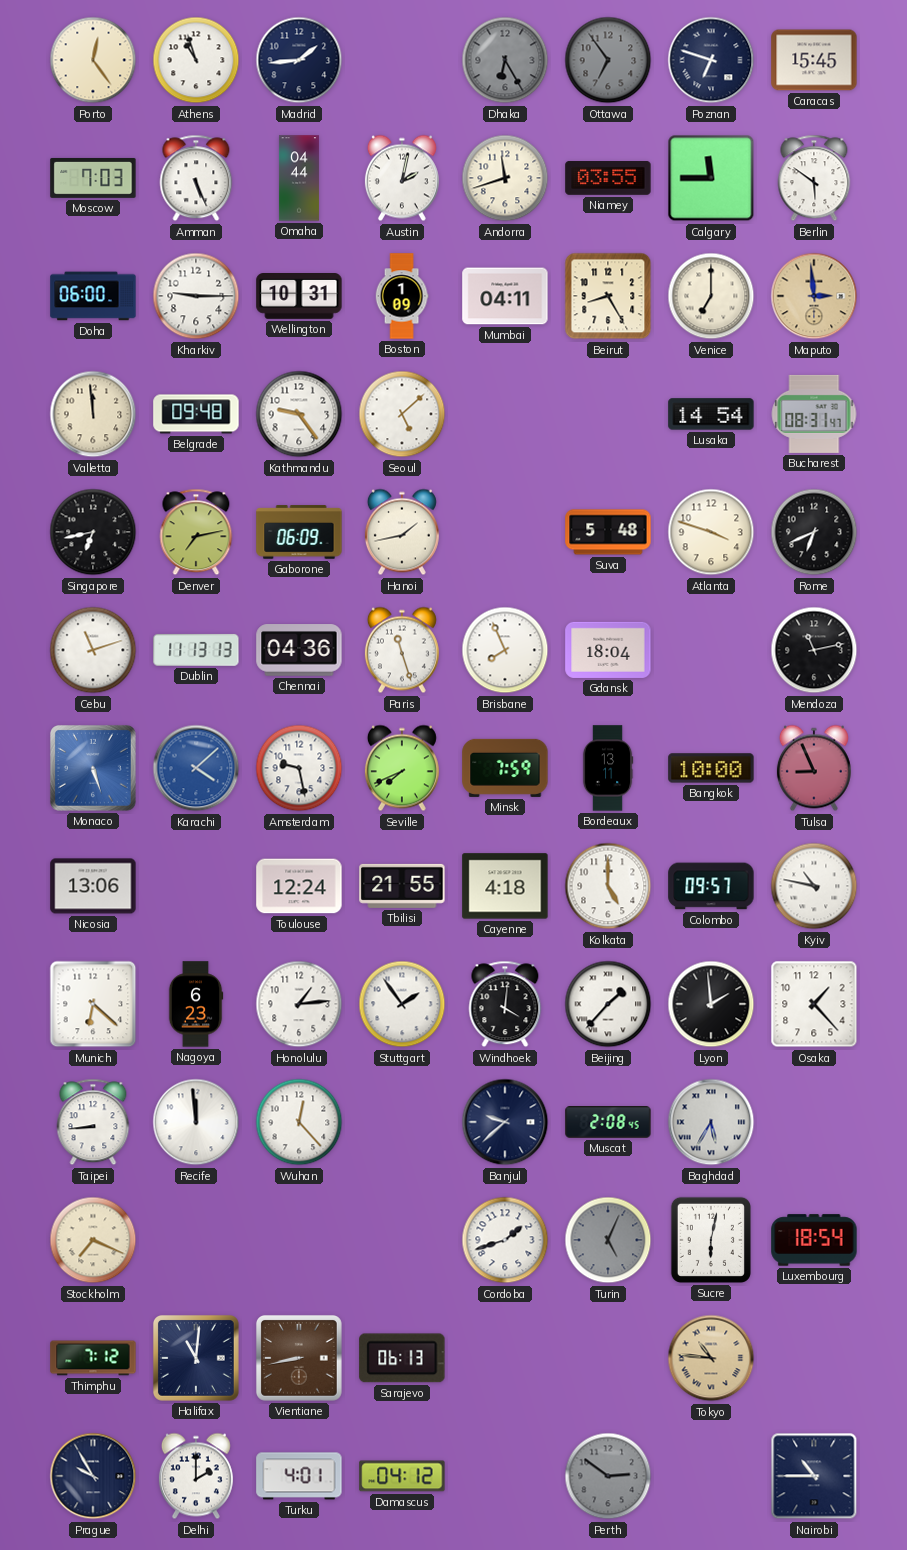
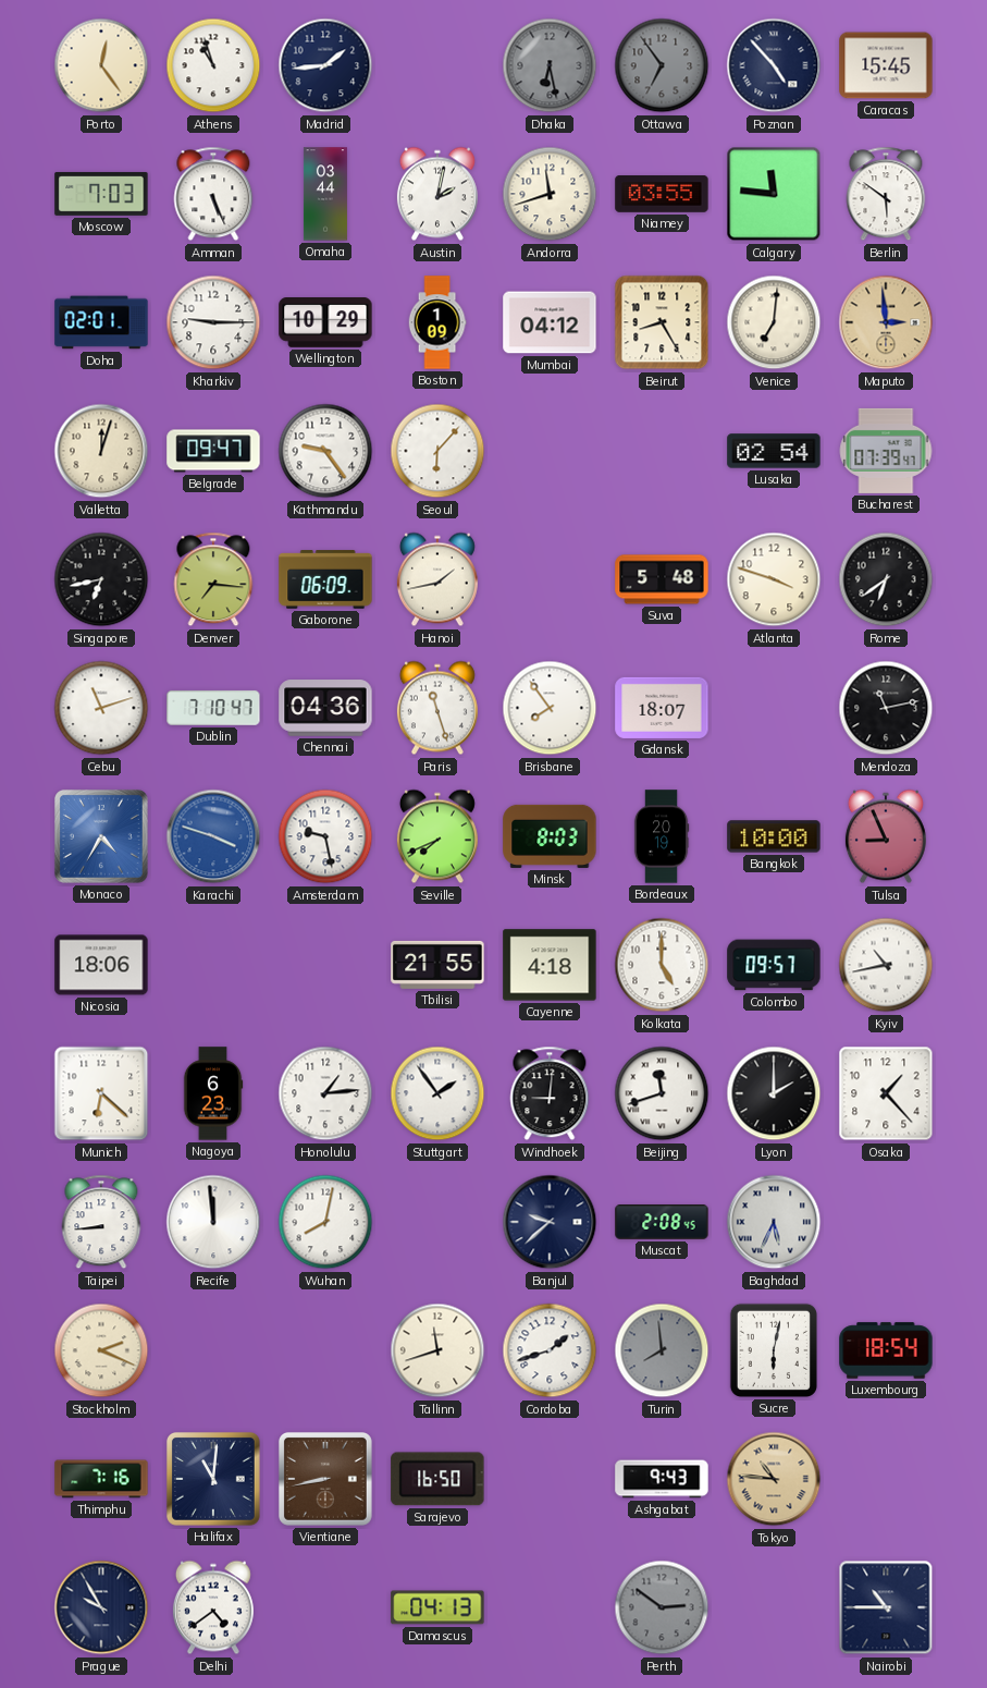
Dhaka: 6:25 -> 6:28
Poznan: 6:48 -> 4:53
Omaha: 04:44 -> 03:44
Calgary: 11:45 -> 11:46
Doha: 06:00 -> 02:01
Wellington: 10:31 -> 10:29
Mumbai: 04:11 -> 04:12
Venice: 7:00 -> 7:01
Valletta: 11:59 -> 12:03
Belgrade: 09:48 -> 09:47
Seoul: 5:08 -> 6:07
Lusaka: 14:54 -> 02:54
Bucharest: 08:31 -> 07:39
Denver: 7:13 -> 7:16
Rome: 6:41 -> 6:39
Dublin: 11:13 -> 7:10
Brisbane: 7:56 -> 7:54
Gdansk: 18:04 -> 18:07
Monaco: 5:27 -> 4:35
Karachi: 4:08 -> 3:48
Minsk: 7:59 -> 8:03
Bordeaux: 13:11 -> 20:19
Nicosia: 13:06 -> 18:06
Toulouse: 12:24 -> none
Kyiv: 10:47 -> 10:43
Windhoek: 4:01 -> 9:01
Beijing: 1:37 -> 11:42
Lyon: 1:59 -> 2:00
Wuhan: 12:23 -> 8:02
Baghdad: 5:35 -> 5:34
Stockholm: 7:19 -> 2:19
Tallinn: none -> 11:42
Turin: 5:04 -> 7:59
Thimphu: 7:12 -> 7:16
Sarajevo: 06:13 -> 16:50
Ashgabat: none -> 9:43
Delhi: 2:00 -> 4:39
Turku: 4:01 -> none
Damascus: 04:12 -> 04:13
